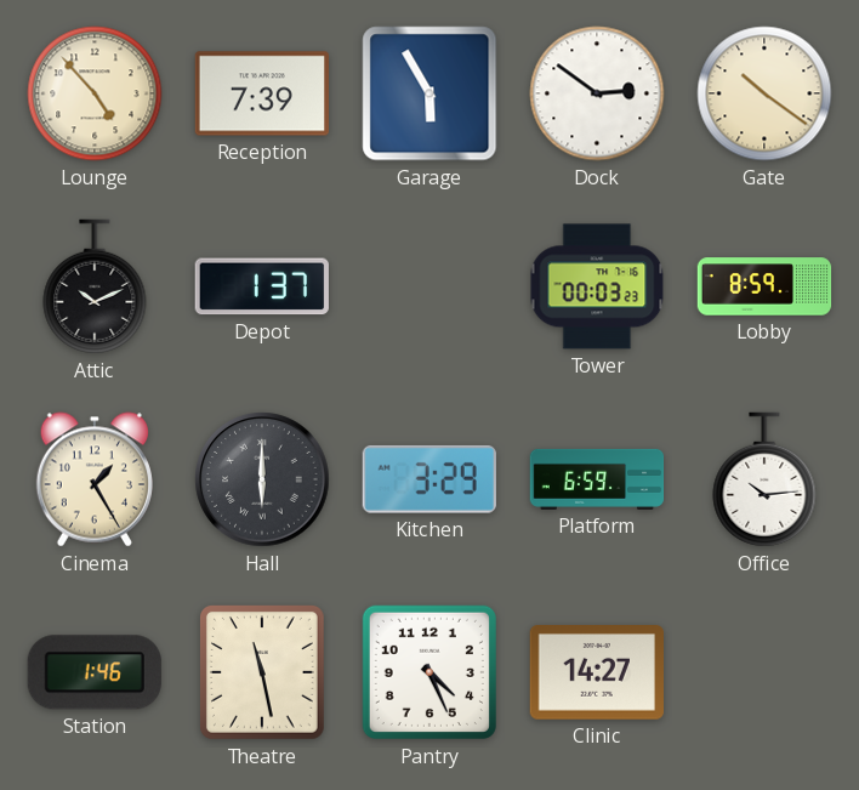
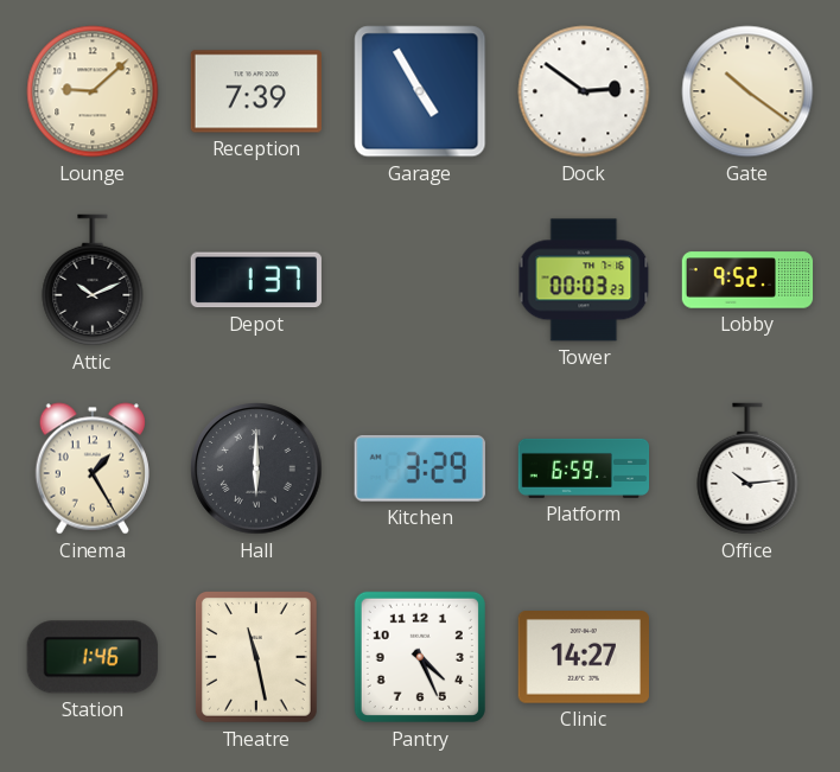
Lounge: 4:53 -> 9:08
Garage: 5:55 -> 4:55
Lobby: 8:59 -> 9:52
